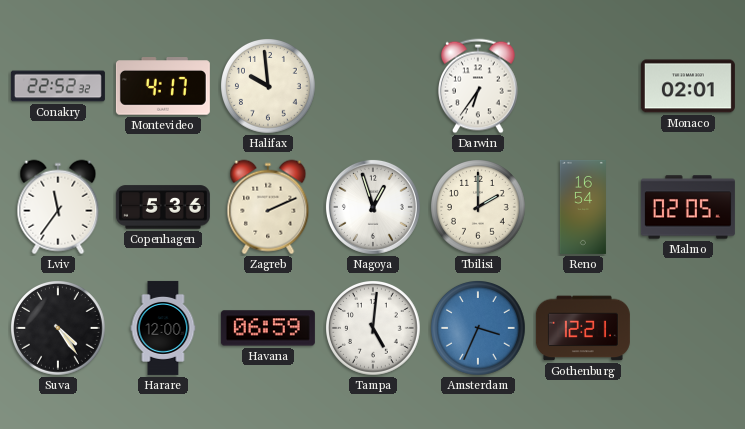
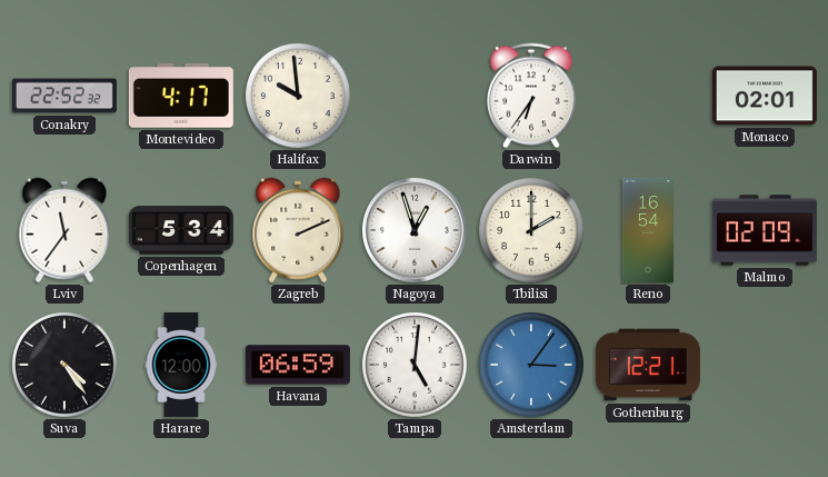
Copenhagen: 5:36 -> 5:34
Malmo: 02:05 -> 02:09
Amsterdam: 3:34 -> 3:06
